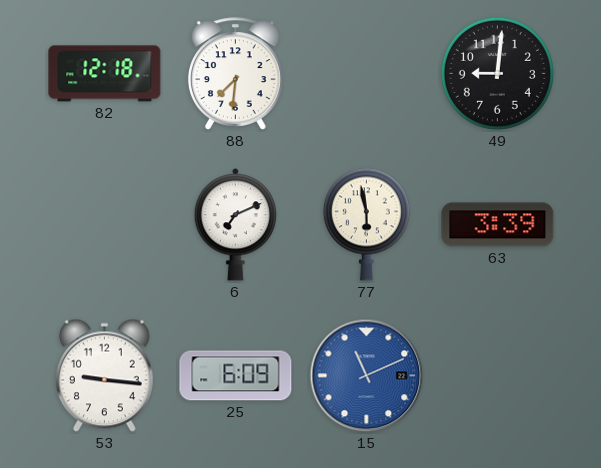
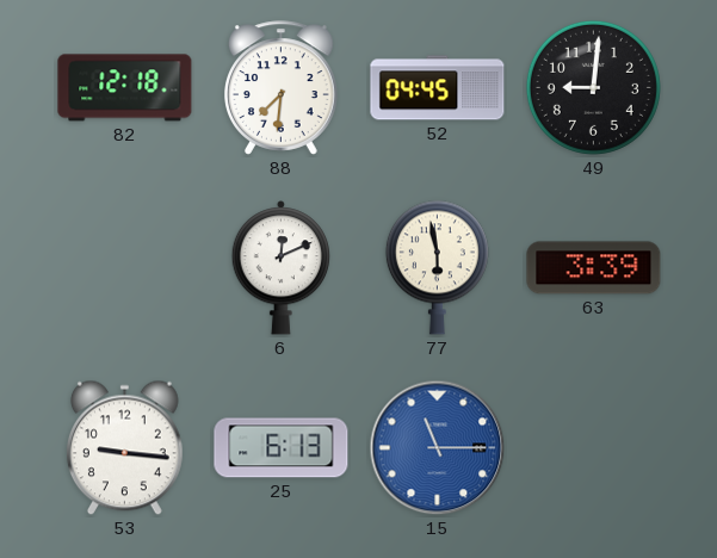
52: none -> 04:45
6: 7:11 -> 12:11
25: 6:09 -> 6:13
15: 11:11 -> 11:15
